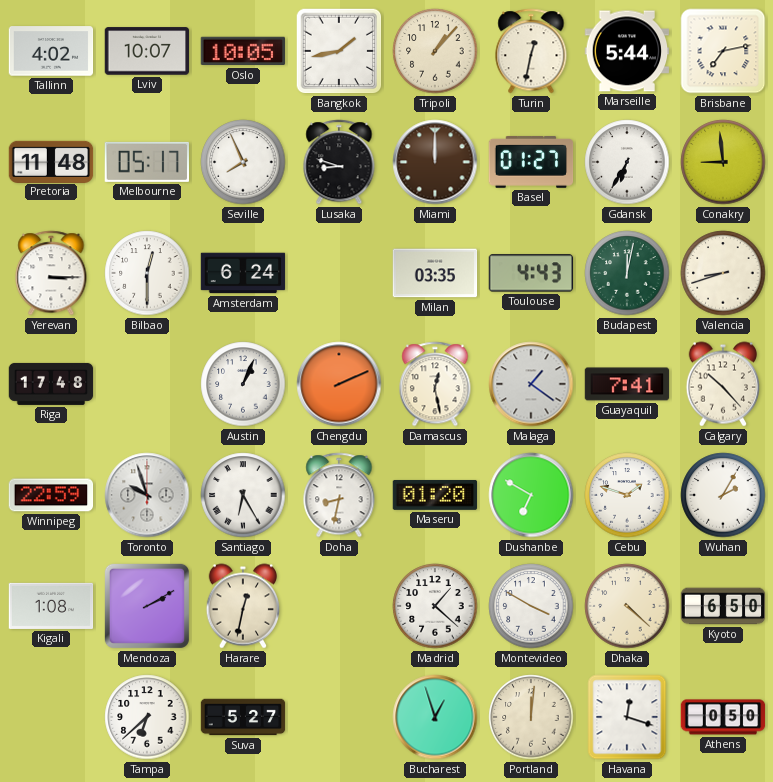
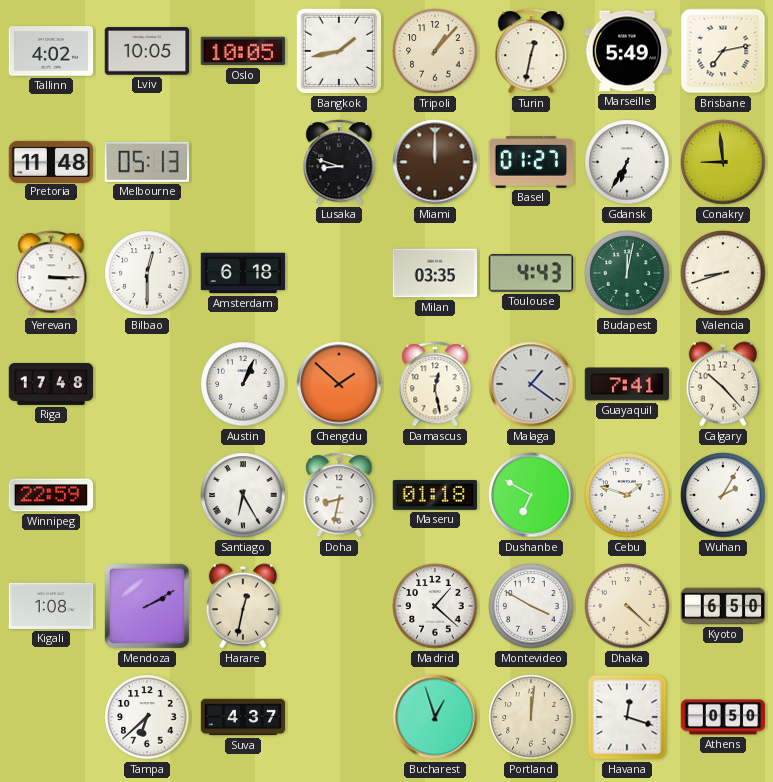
Lviv: 10:07 -> 10:05
Marseille: 5:44 -> 5:49
Melbourne: 05:17 -> 05:13
Seville: 7:56 -> none
Amsterdam: 6:24 -> 6:18
Chengdu: 2:11 -> 1:52
Toronto: 9:57 -> none
Maseru: 01:20 -> 01:18
Suva: 5:27 -> 4:37
